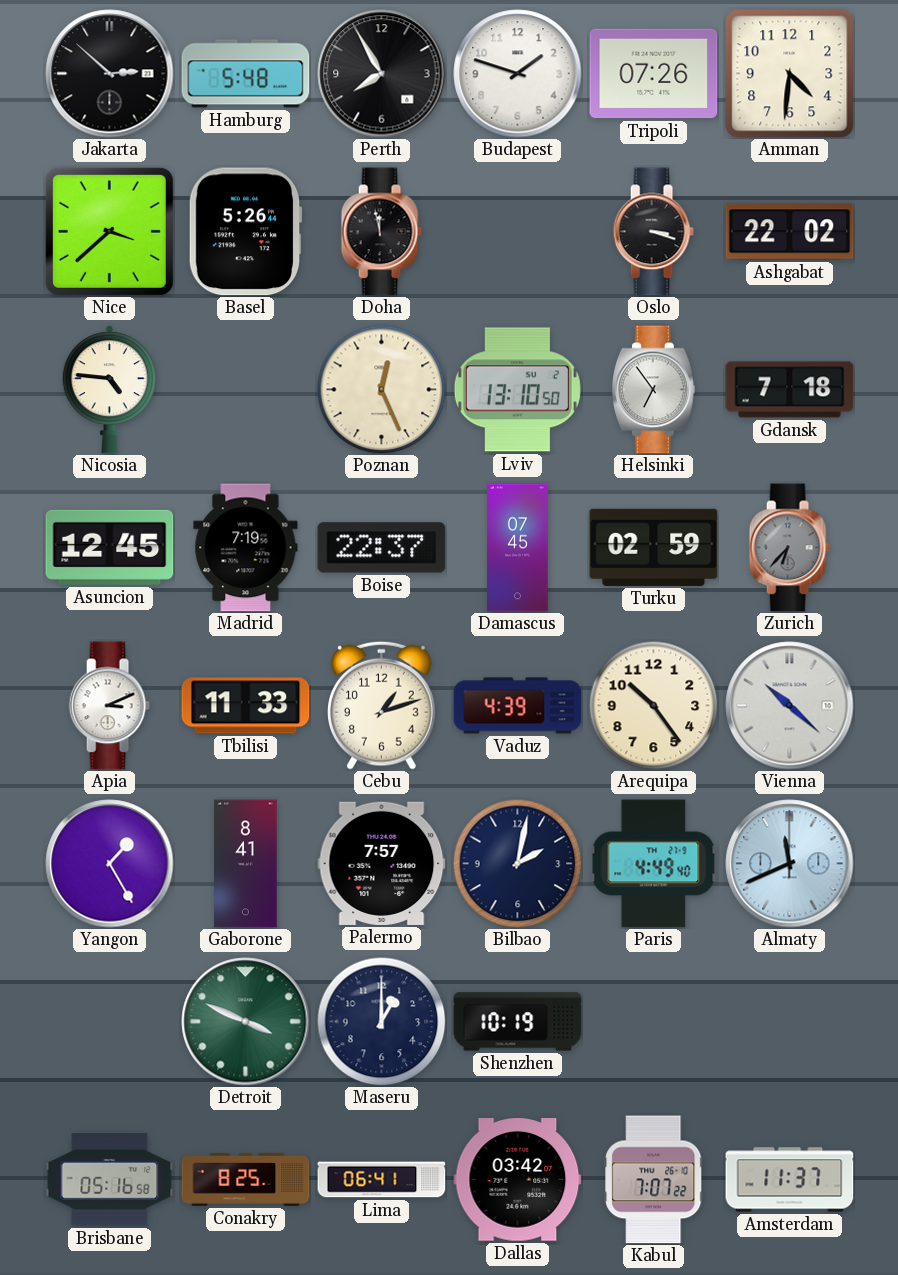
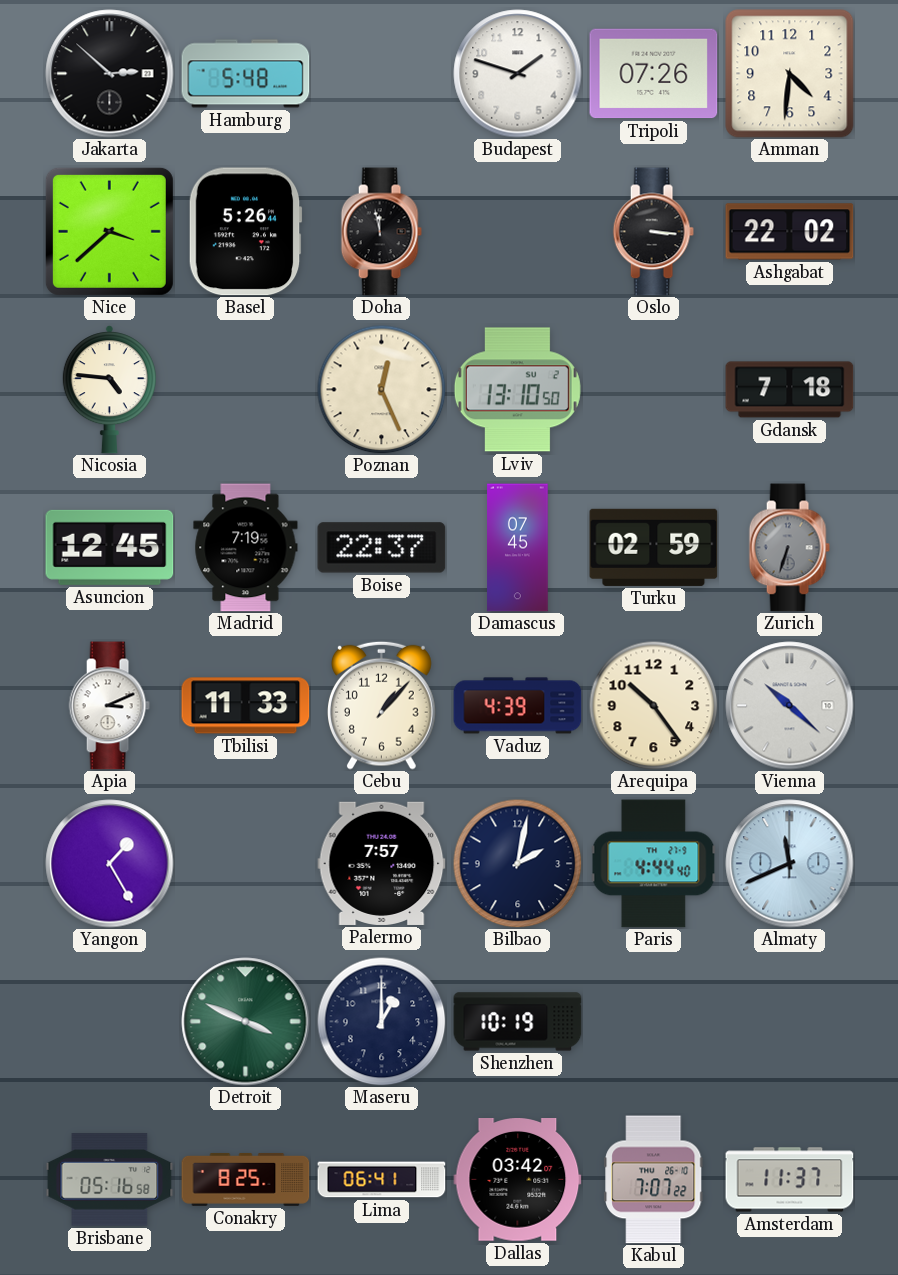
Perth: 7:55 -> none
Oslo: 3:18 -> 3:16
Helsinki: 6:54 -> none
Zurich: 6:37 -> 6:33
Cebu: 1:12 -> 1:07
Gaborone: 8:41 -> none
Paris: 4:49 -> 4:44
